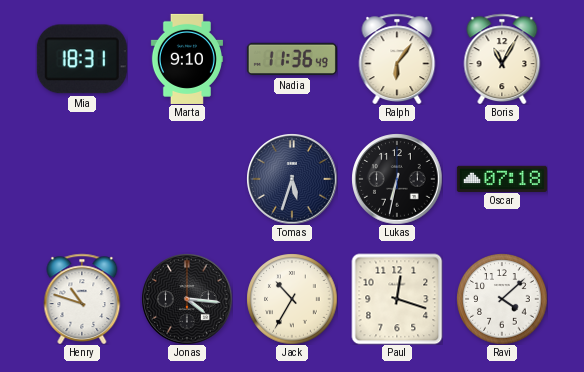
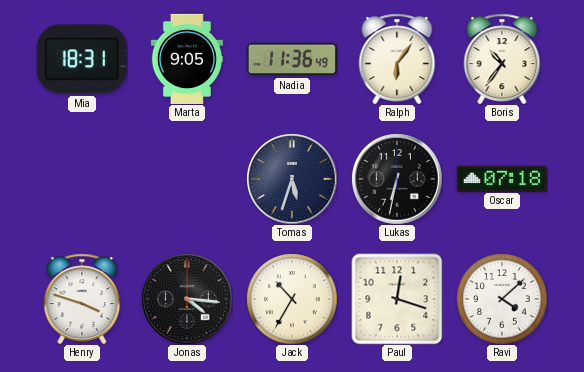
Marta: 9:10 -> 9:05
Boris: 11:05 -> 10:36
Henry: 10:48 -> 3:48
